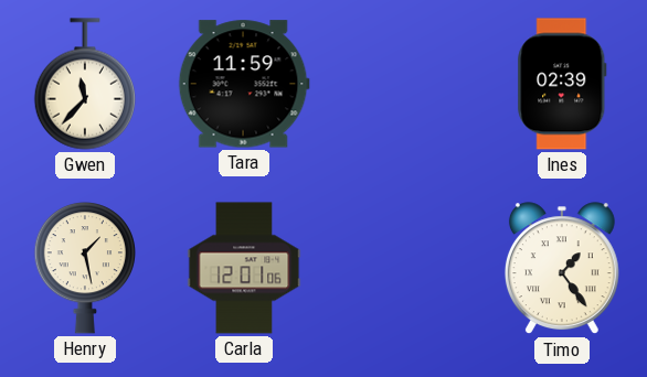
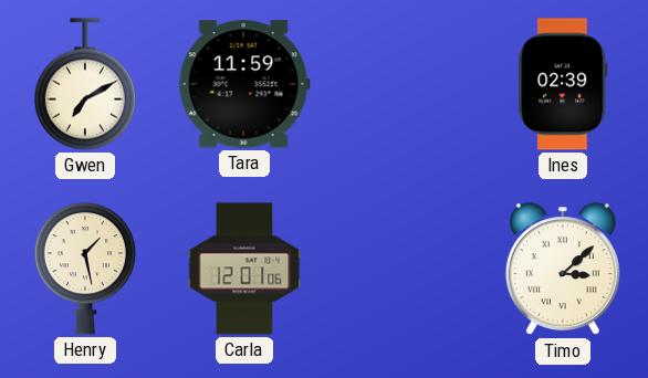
Gwen: 11:37 -> 7:10
Timo: 1:24 -> 3:08
